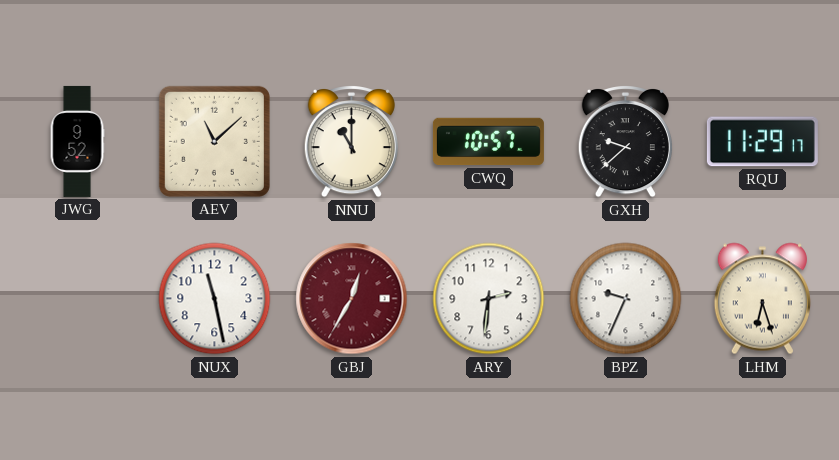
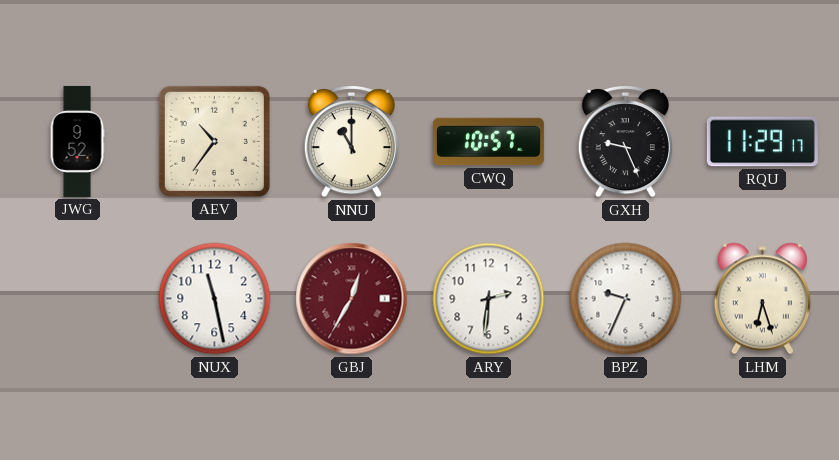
AEV: 11:08 -> 10:36
GXH: 9:38 -> 9:26
